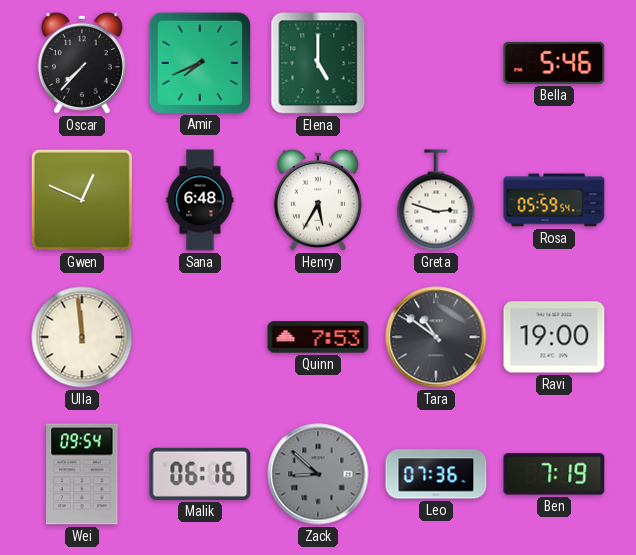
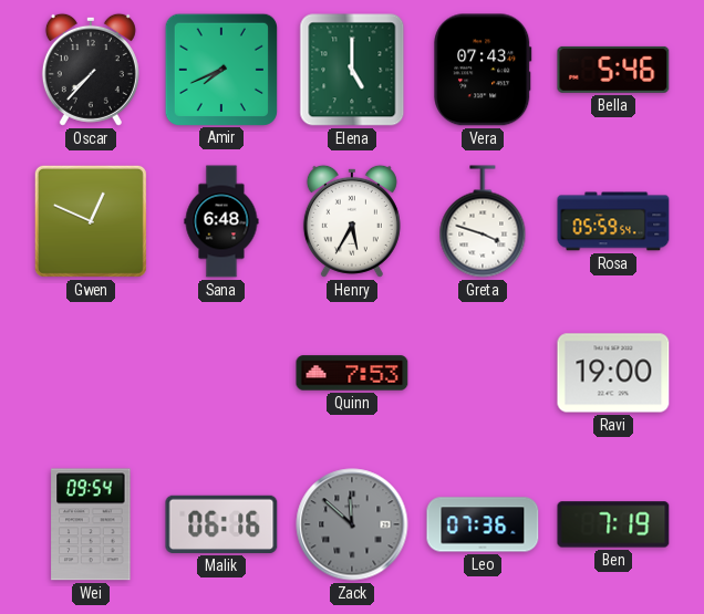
Vera: none -> 07:43
Greta: 2:48 -> 3:48
Ulla: 11:59 -> none
Tara: 10:51 -> none
Zack: 8:52 -> 11:52
